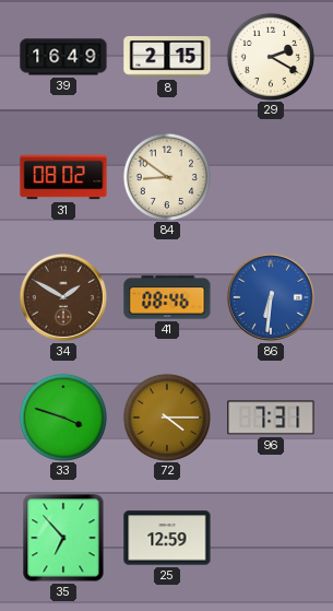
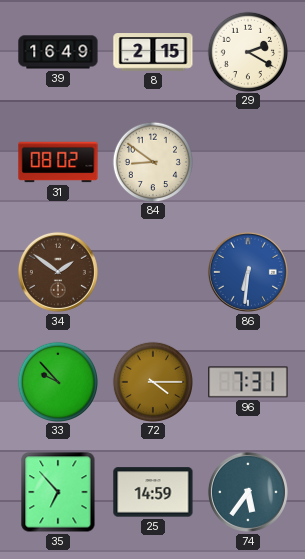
34: 1:50 -> 1:51
41: 08:46 -> none
33: 3:48 -> 9:53
25: 12:59 -> 14:59
74: none -> 5:36
